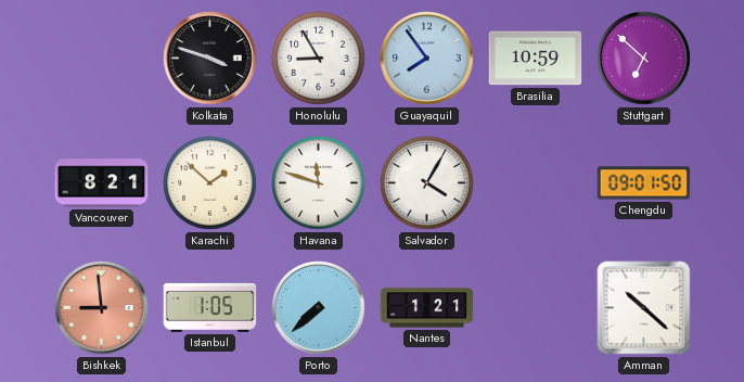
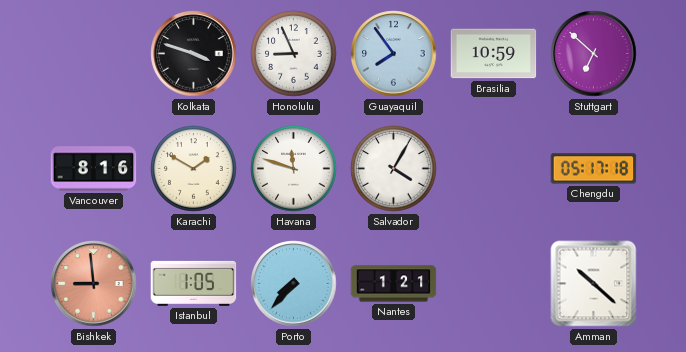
Honolulu: 8:55 -> 8:56
Vancouver: 8:21 -> 8:16
Karachi: 1:52 -> 1:50
Chengdu: 09:01 -> 05:17
Porto: 7:38 -> 7:37
